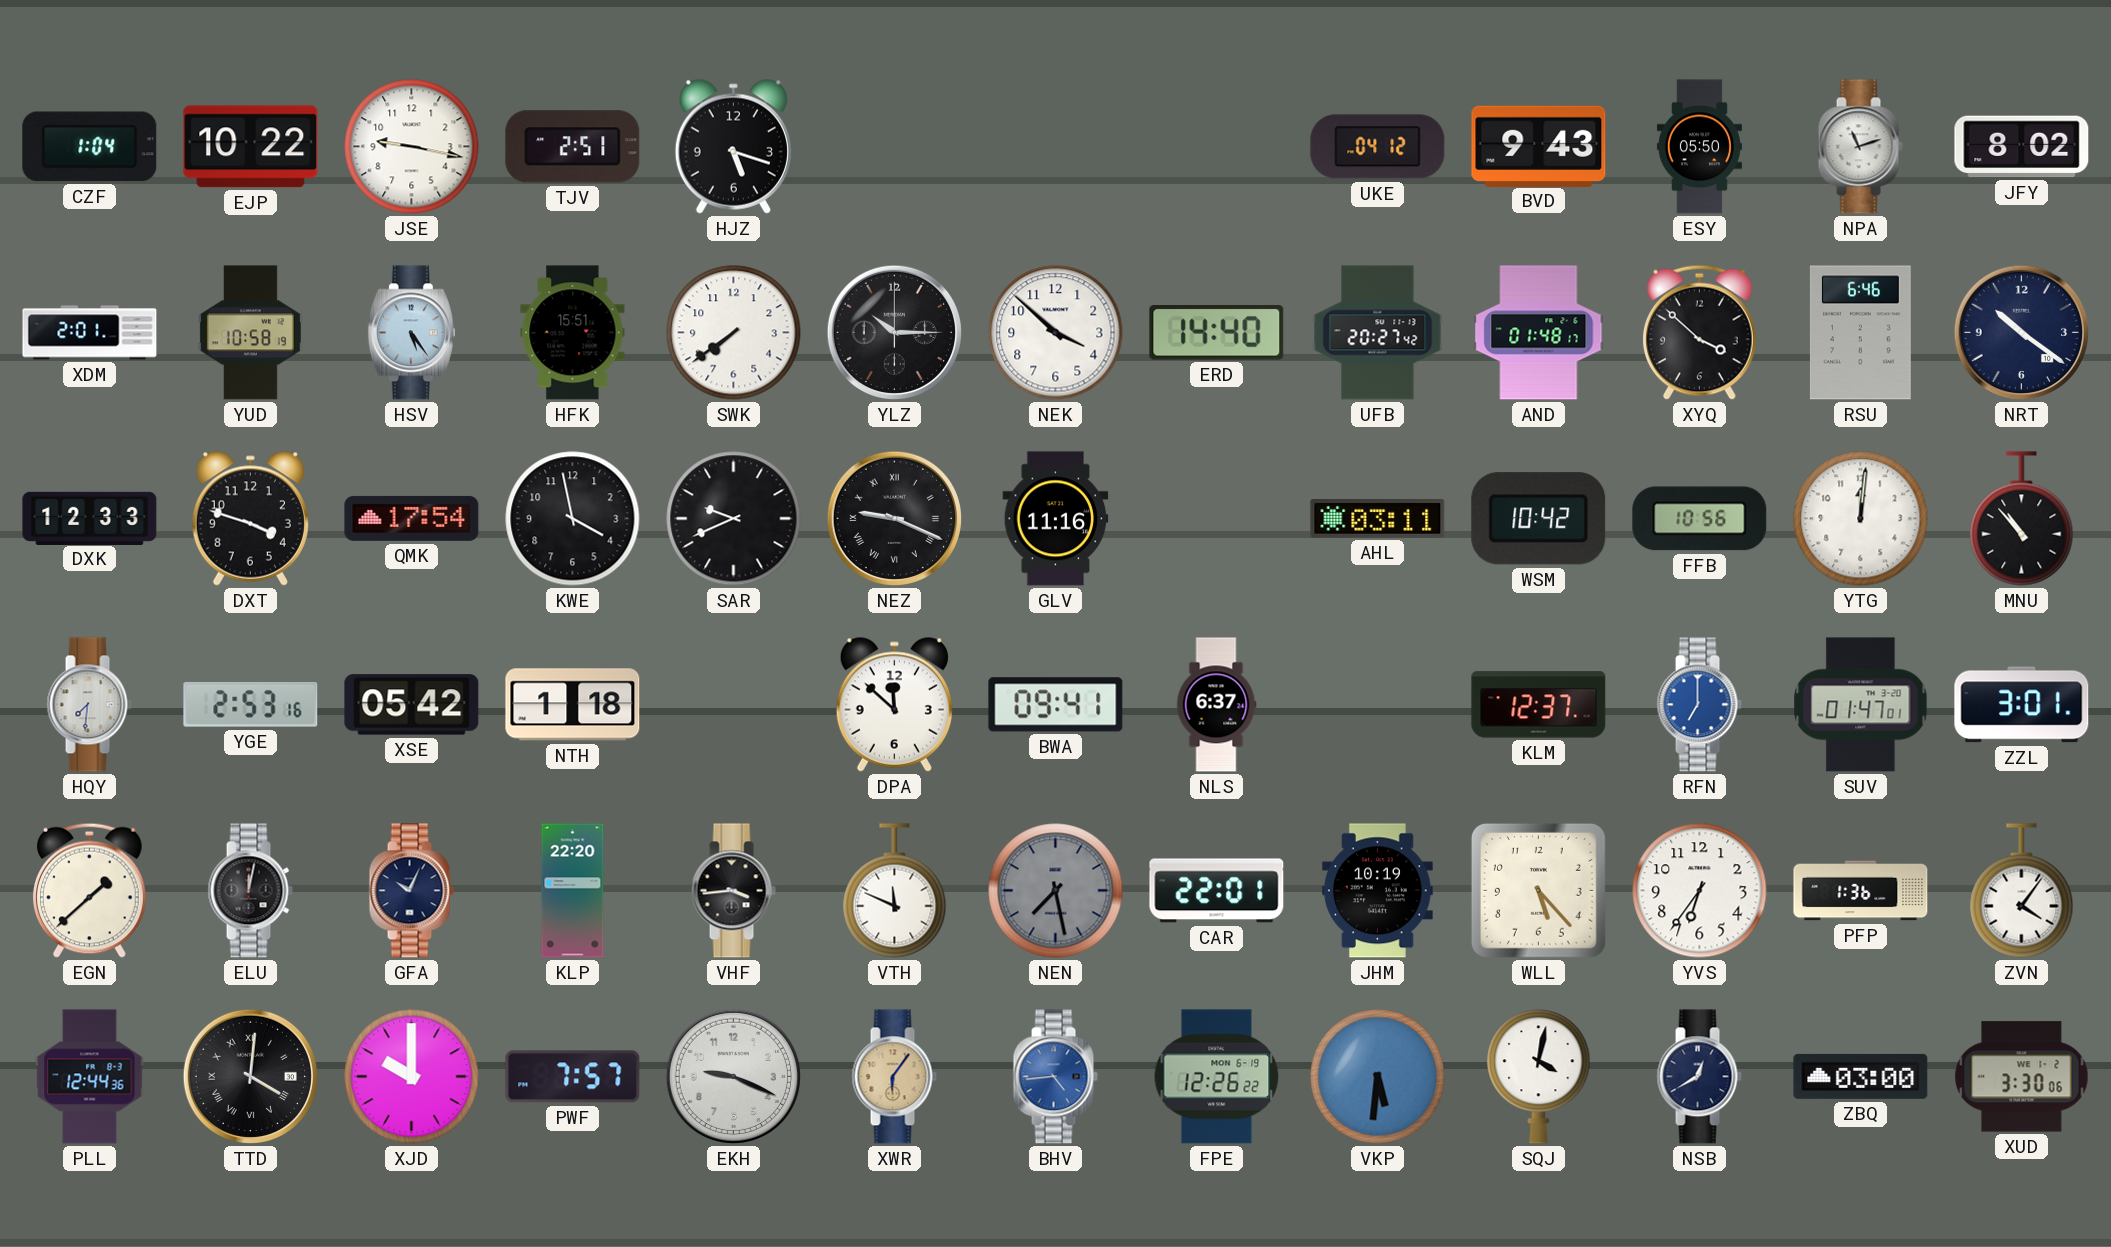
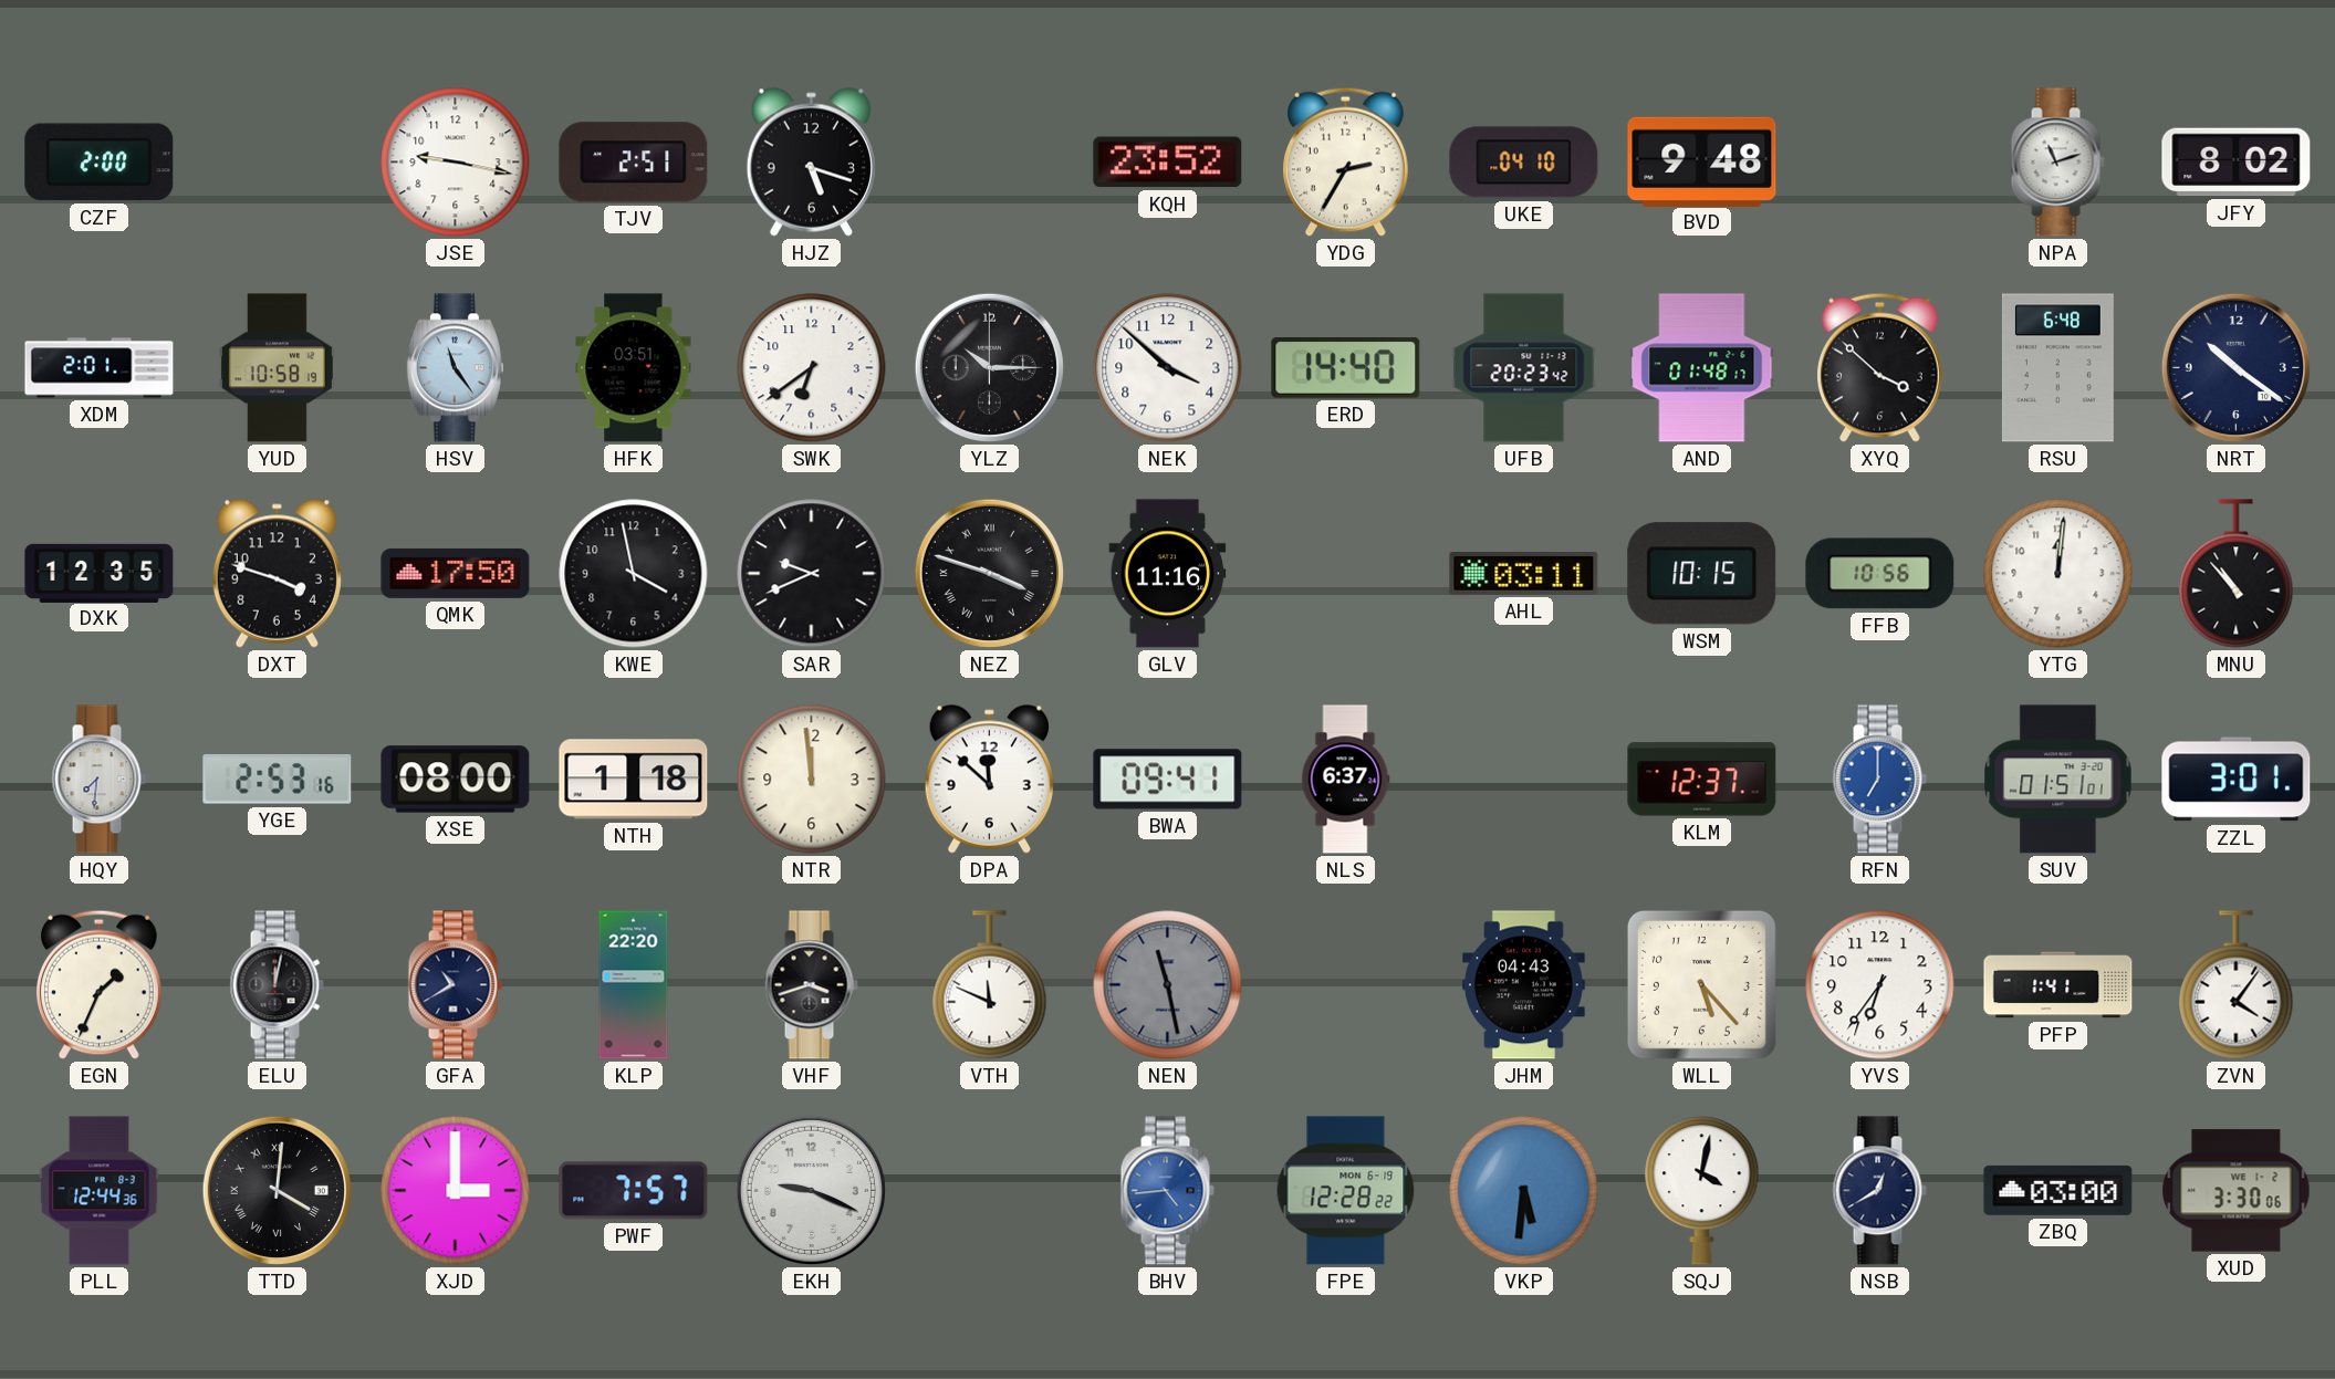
CZF: 1:04 -> 2:00
EJP: 10:22 -> none
KQH: none -> 23:52
YDG: none -> 2:35
UKE: 04:12 -> 04:10
BVD: 9:43 -> 9:48
ESY: 05:50 -> none
HSV: 5:24 -> 11:24
HFK: 15:51 -> 03:51
SWK: 7:39 -> 6:39
UFB: 20:27 -> 20:23
RSU: 6:46 -> 6:48
DXK: 12:33 -> 12:35
QMK: 17:54 -> 17:50
NEZ: 9:19 -> 3:48
WSM: 10:42 -> 10:15
XSE: 05:42 -> 08:00
NTR: none -> 11:59
SUV: 01:47 -> 01:51
EGN: 1:38 -> 1:34
GFA: 10:04 -> 10:40
VHF: 3:44 -> 3:42
NEN: 7:28 -> 11:28
CAR: 22:01 -> none
JHM: 10:19 -> 04:43
PFP: 1:36 -> 1:41
XJD: 10:00 -> 3:00
XWR: 6:06 -> none
FPE: 12:26 -> 12:28
